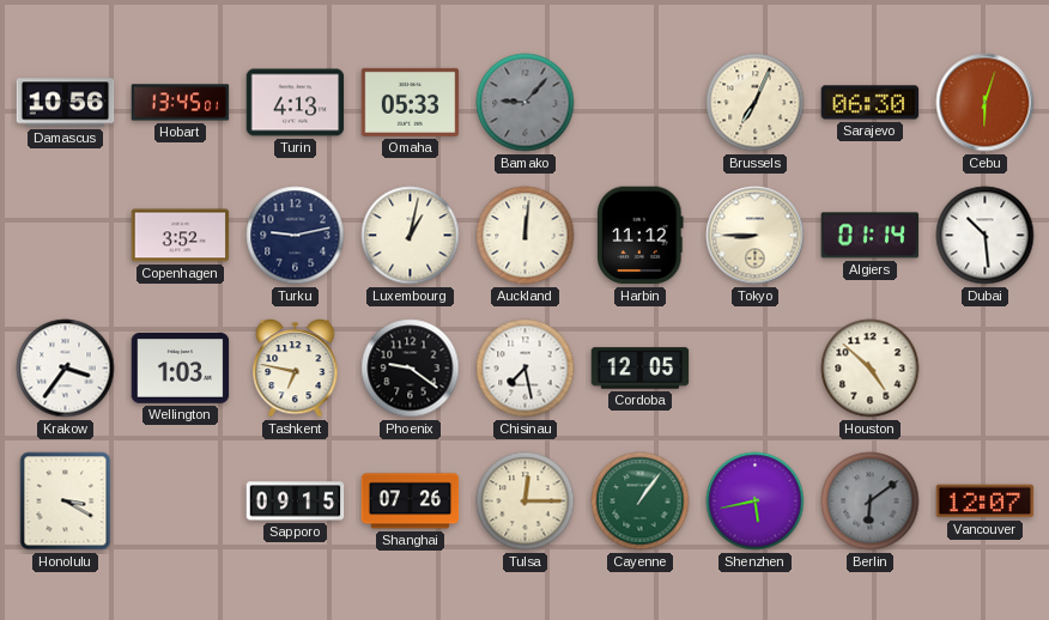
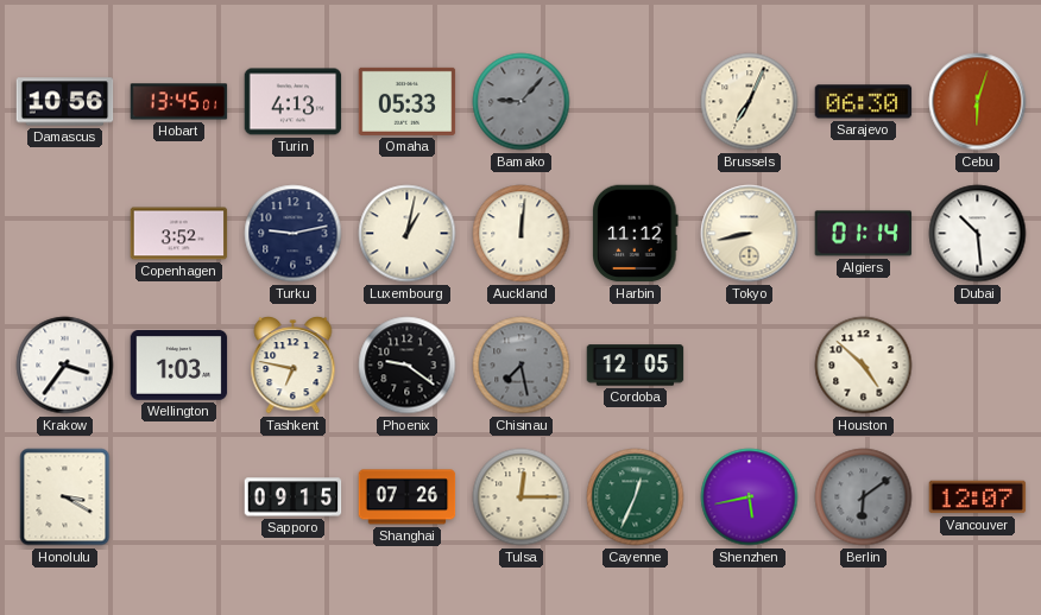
Tokyo: 8:45 -> 8:43
Chisinau dial: white -> grey
Cayenne: 1:06 -> 12:34
